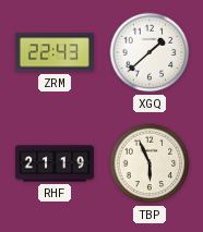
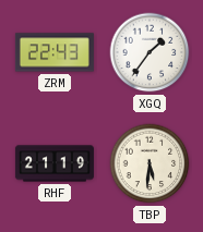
XGQ: 1:38 -> 1:36
TBP: 5:56 -> 5:31
